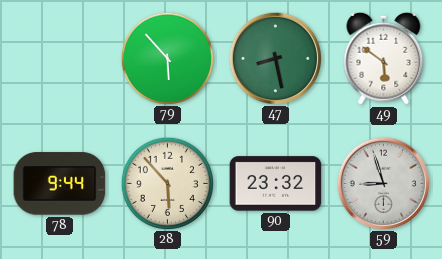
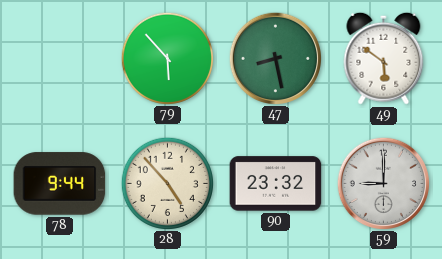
28: 5:53 -> 4:53
59: 8:57 -> 9:00
